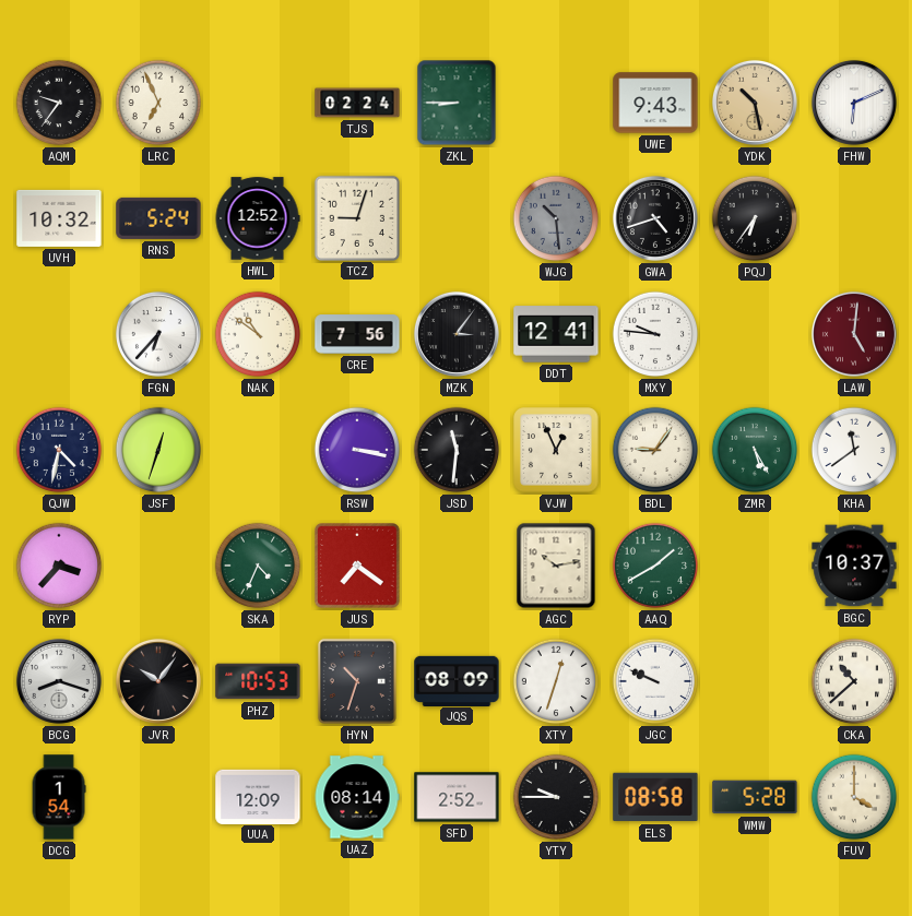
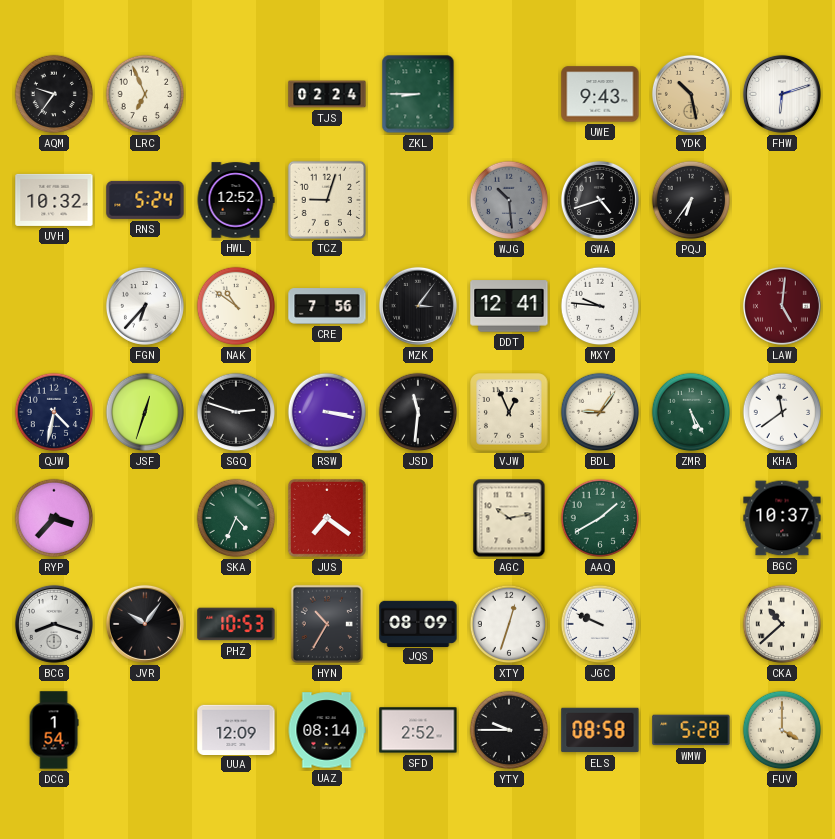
FHW: 6:11 -> 6:12
SGQ: none -> 2:48
HYN: 10:33 -> 10:35
